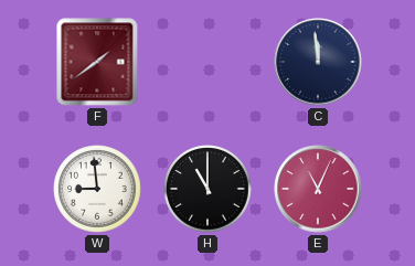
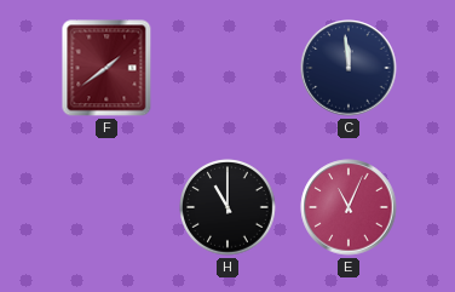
W: 8:59 -> none
